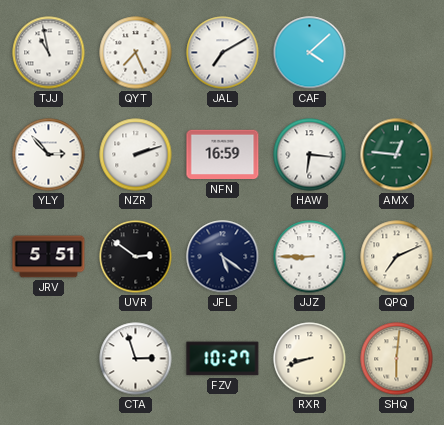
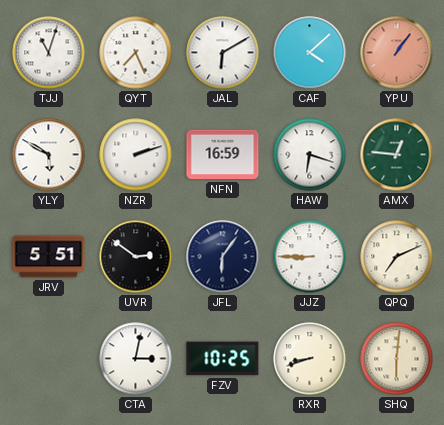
TJJ: 10:58 -> 11:03
JAL: 7:10 -> 6:10
YPU: none -> 1:06
YLY: 2:53 -> 5:50
HAW: 6:16 -> 6:18
JFL: 5:21 -> 6:06
CTA: 2:57 -> 3:02
FZV: 10:27 -> 10:25
